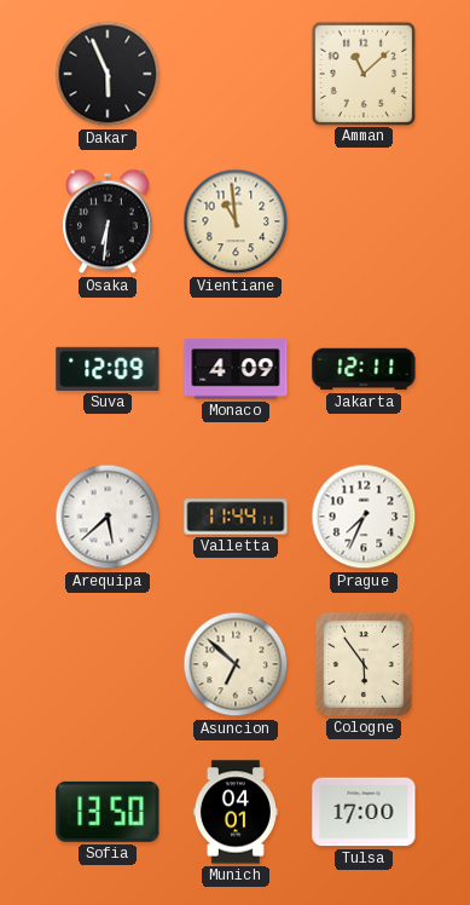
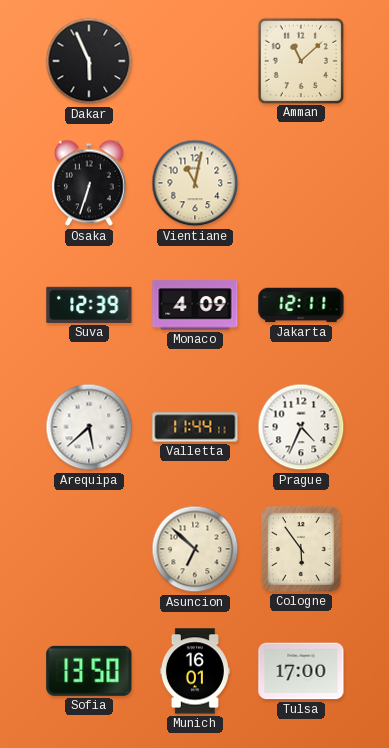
Osaka: 6:31 -> 6:33
Vientiane: 10:59 -> 11:02
Suva: 12:09 -> 12:39
Prague: 7:34 -> 4:34
Munich: 04:01 -> 16:01
